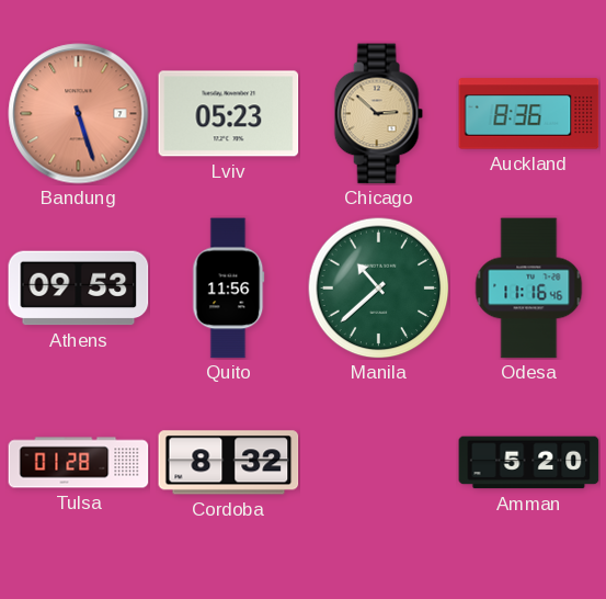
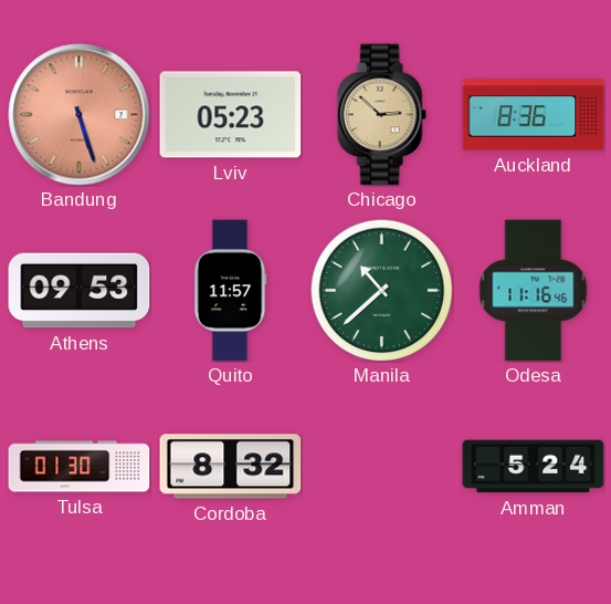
Quito: 11:56 -> 11:57
Tulsa: 01:28 -> 01:30
Amman: 5:20 -> 5:24
